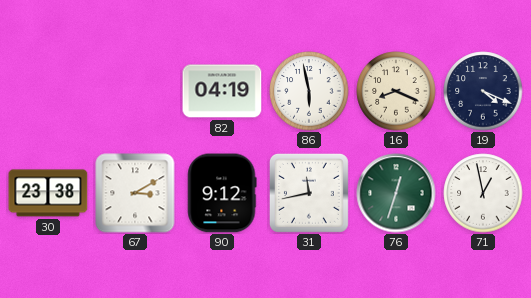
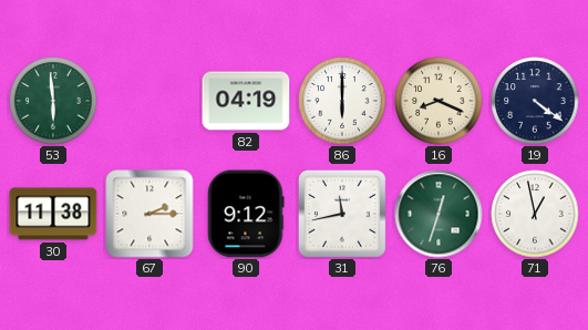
53: none -> 5:59
86: 5:58 -> 6:00
19: 4:19 -> 4:21
30: 23:38 -> 11:38
67: 3:10 -> 2:15
